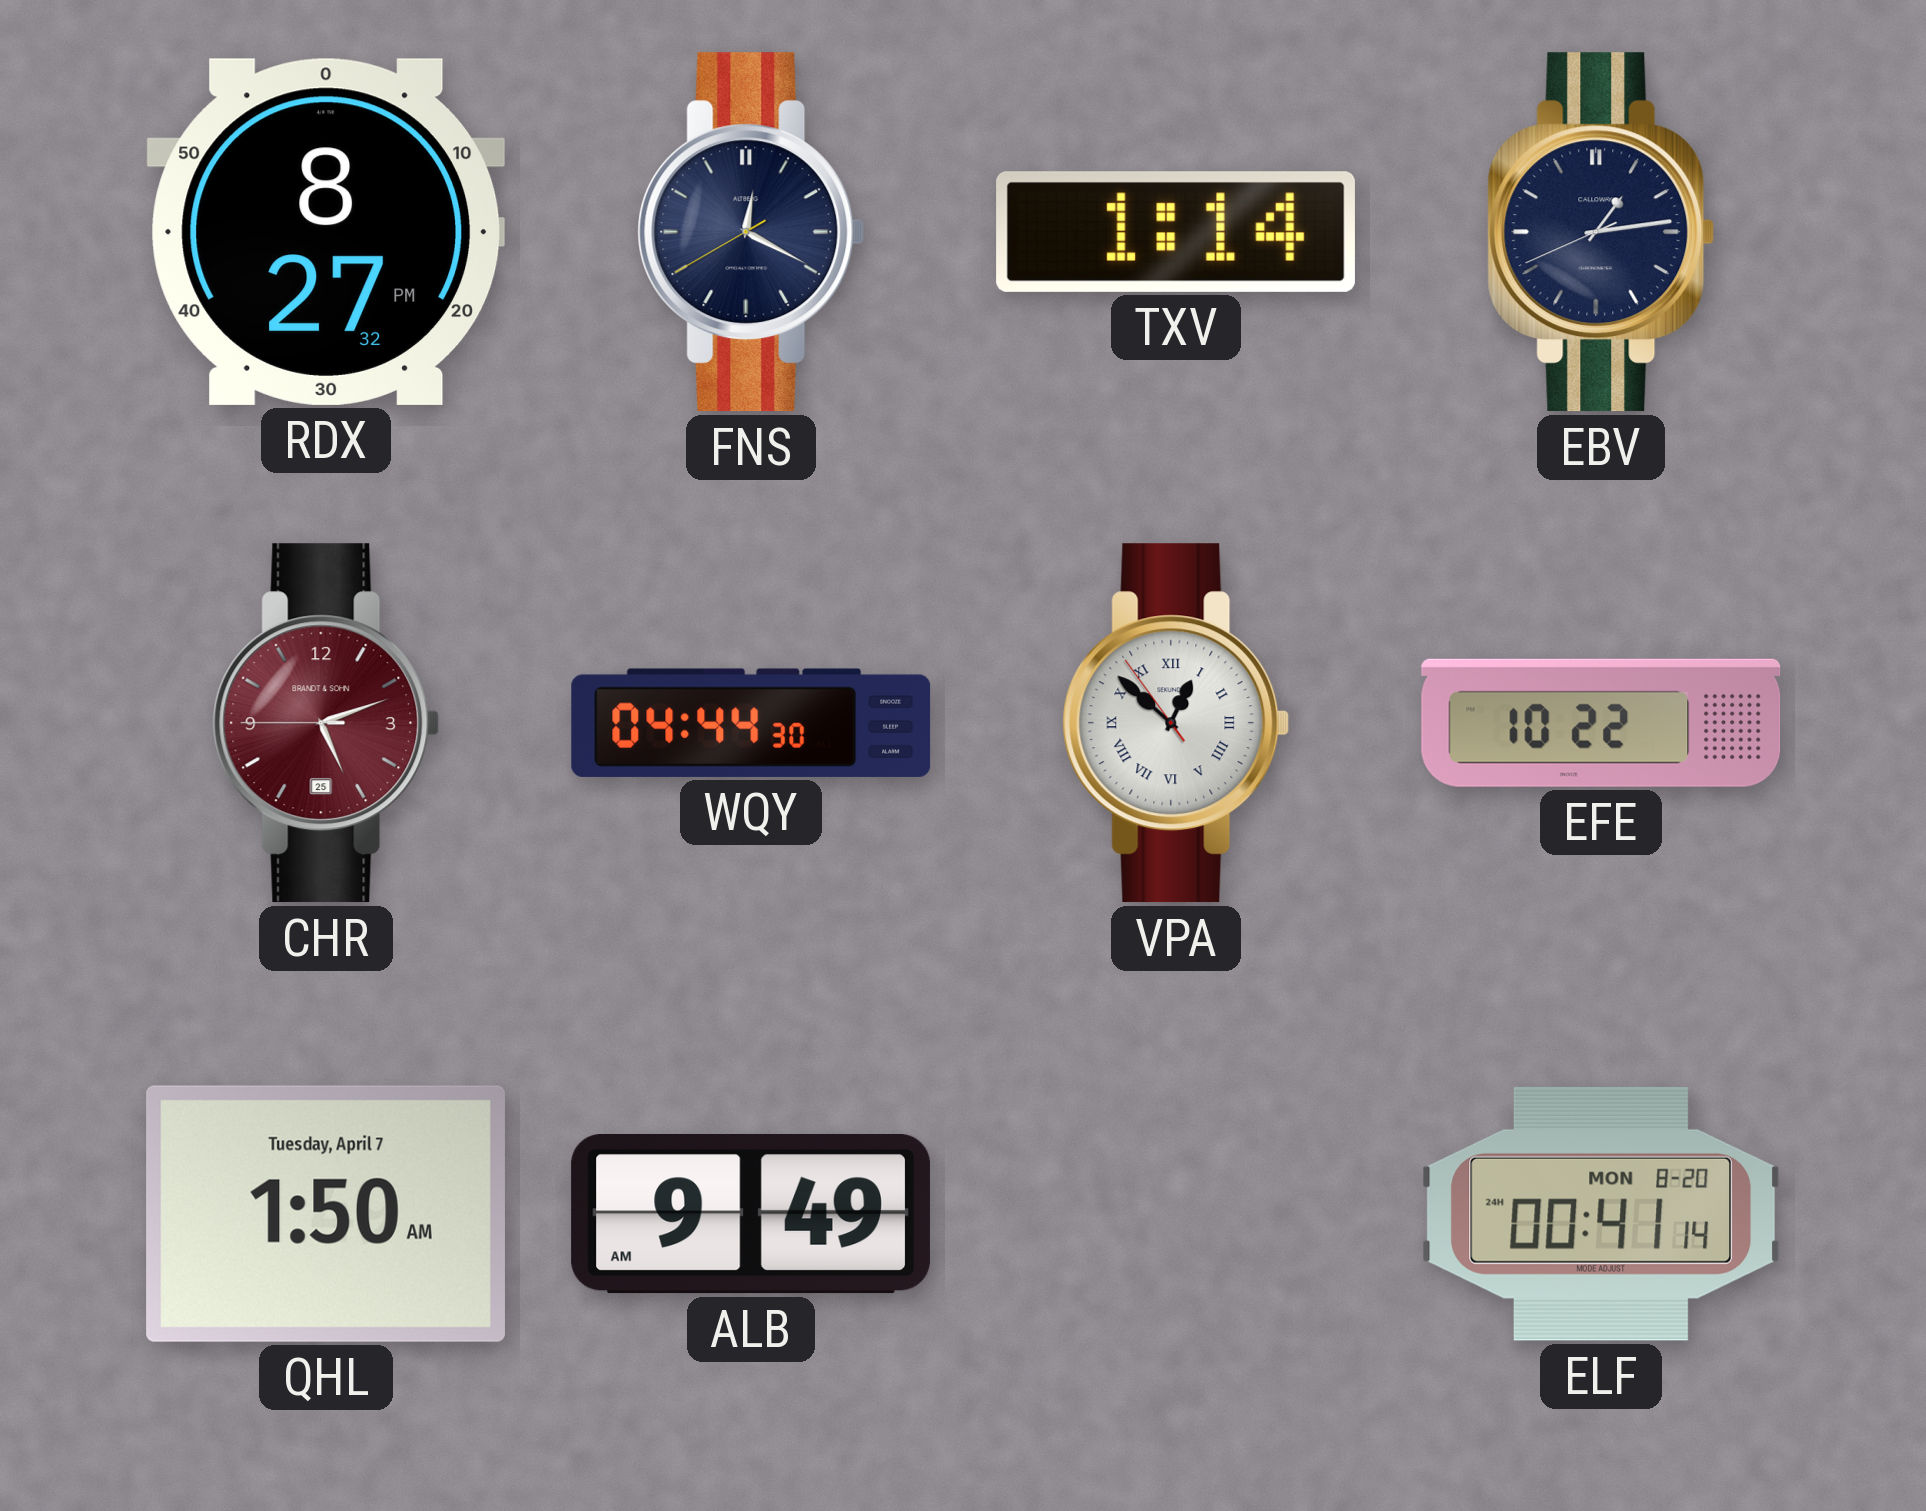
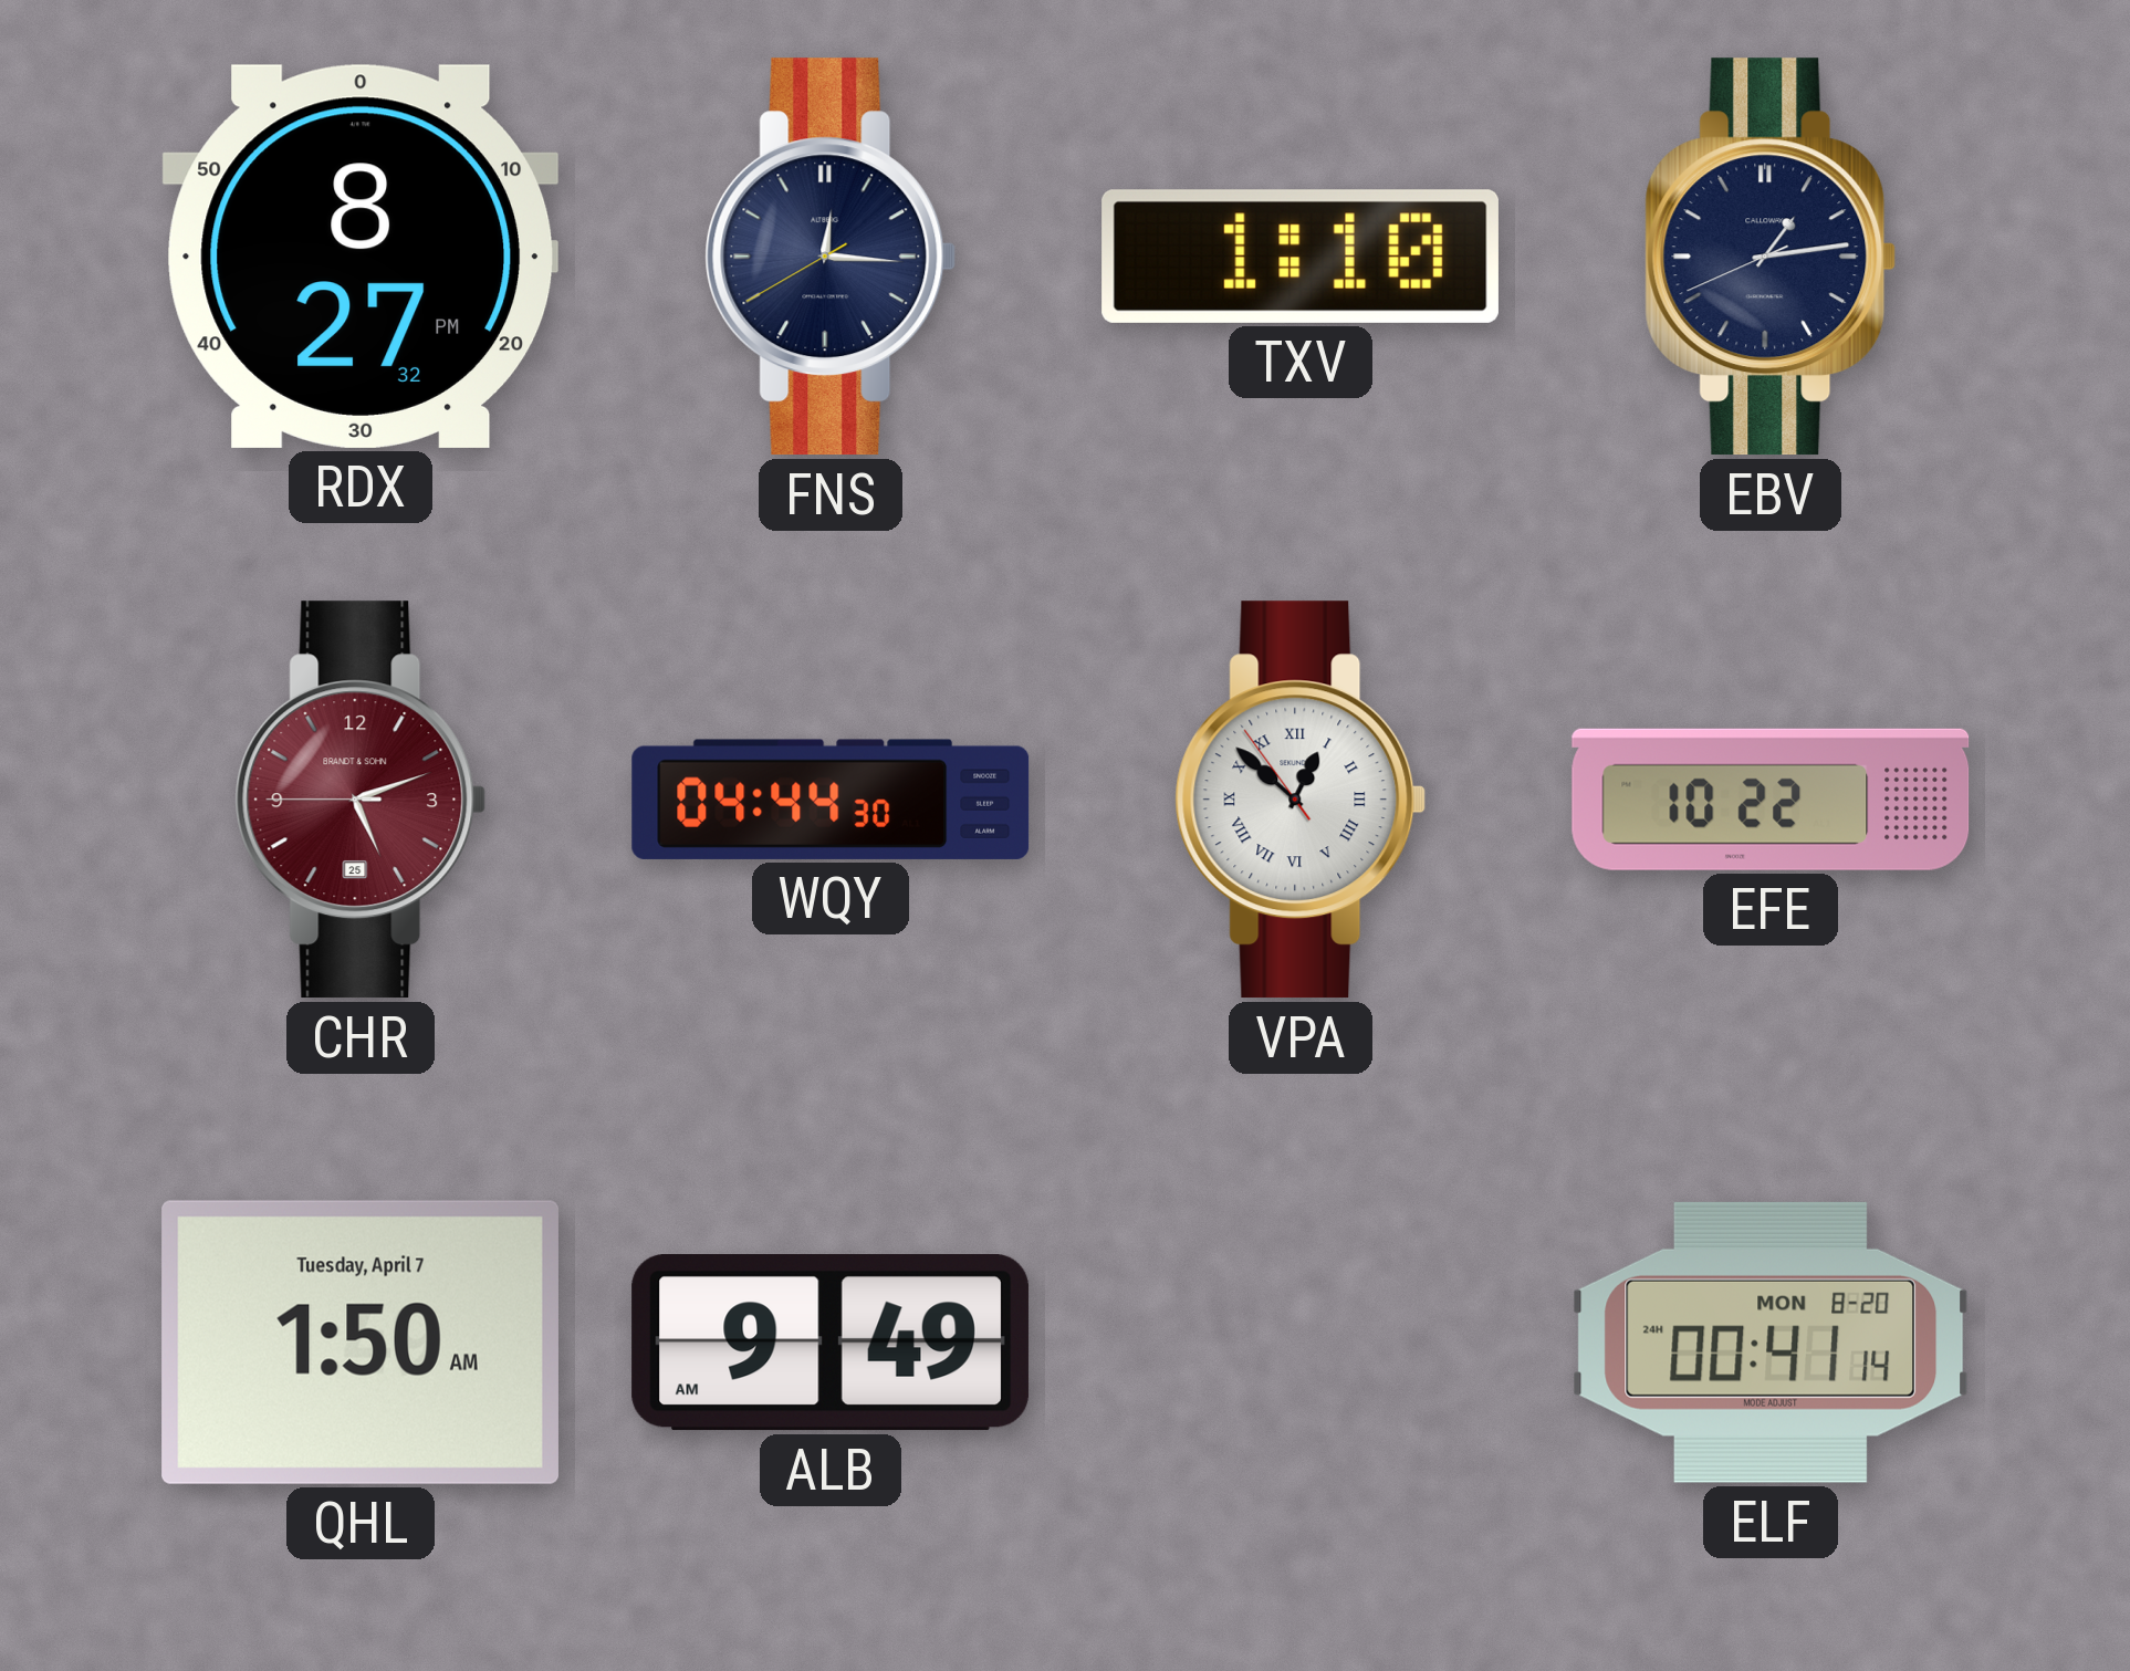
FNS: 12:19 -> 12:15
TXV: 1:14 -> 1:10
